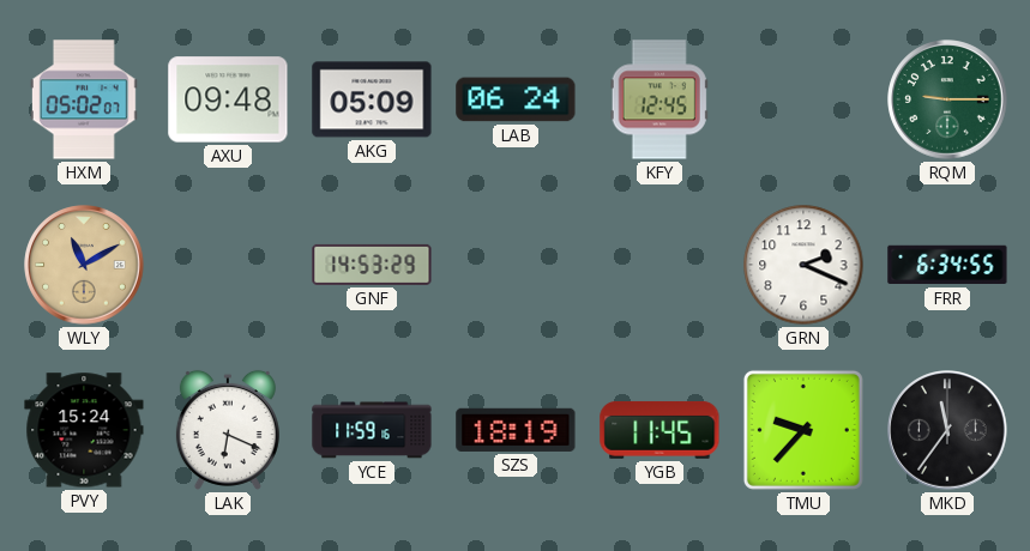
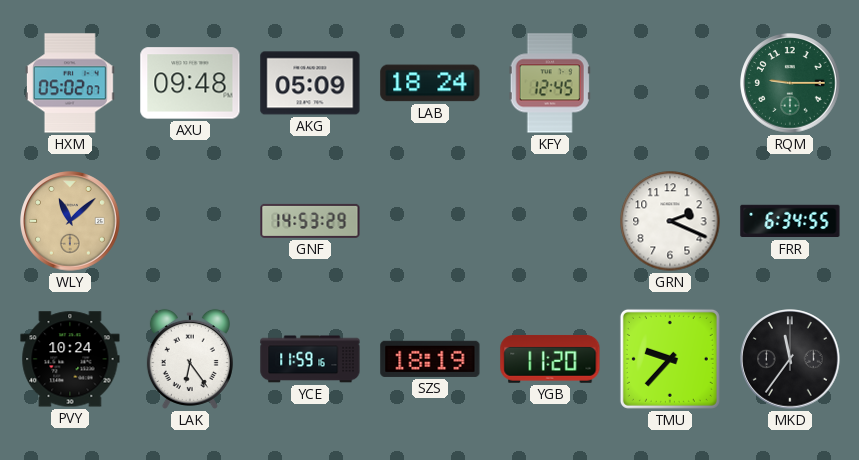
LAB: 06:24 -> 18:24
WLY: 11:10 -> 11:08
PVY: 15:24 -> 10:24
LAK: 6:19 -> 6:24
YGB: 11:45 -> 11:20
